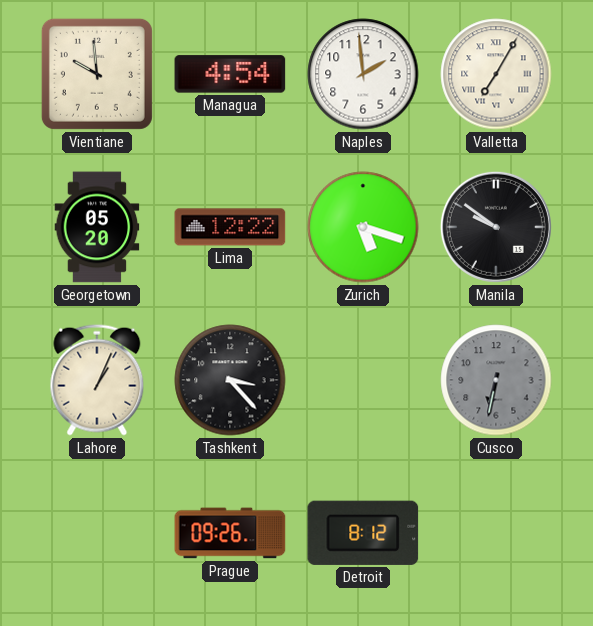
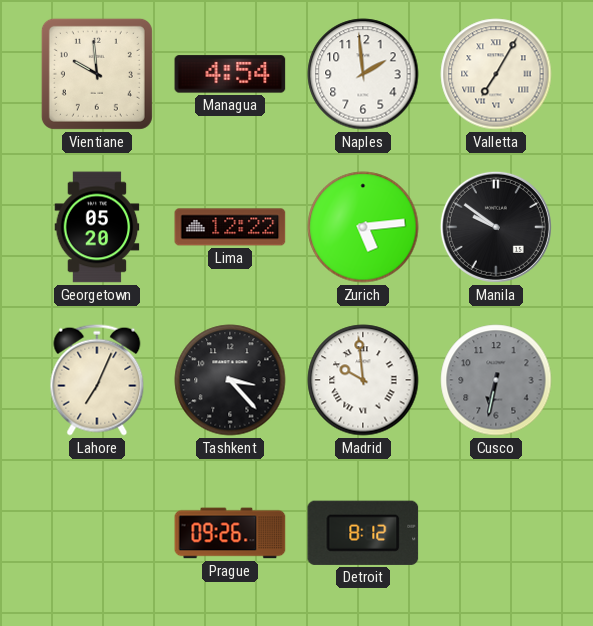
Zurich: 5:18 -> 5:14
Lahore: 1:04 -> 7:04
Madrid: none -> 9:59
